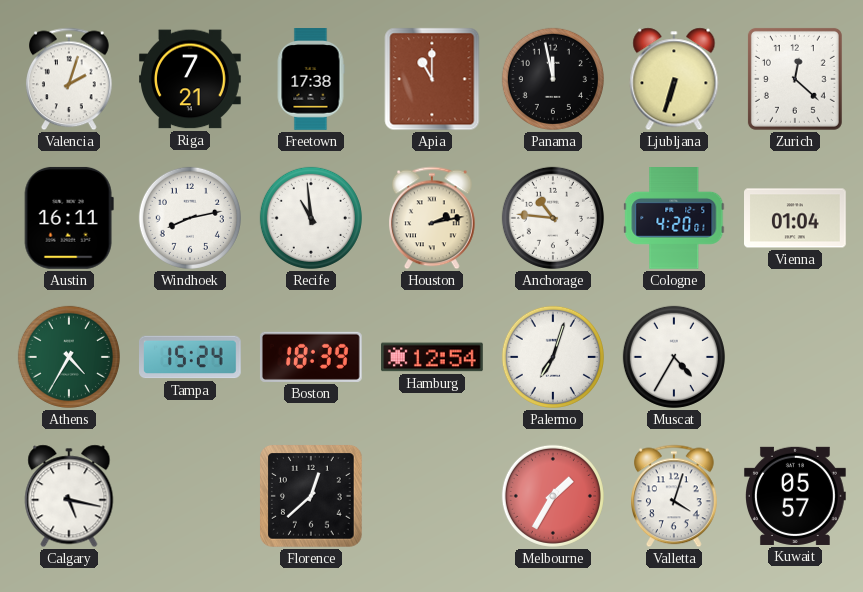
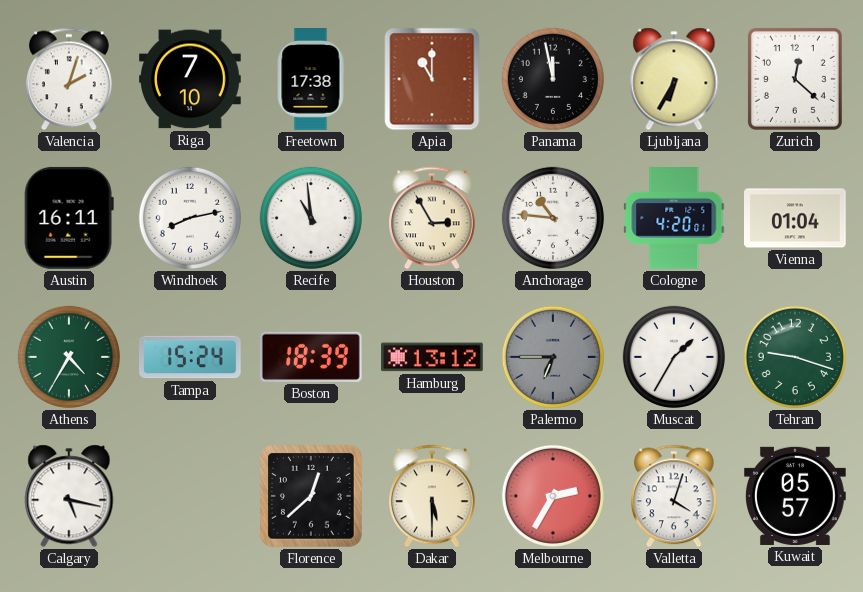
Riga: 7:21 -> 7:10
Ljubljana: 6:33 -> 6:35
Houston: 2:13 -> 2:55
Hamburg: 12:54 -> 13:12
Palermo: 7:03 -> 6:45
Palermo dial: white -> grey
Muscat: 4:35 -> 1:35
Tehran: none -> 9:18
Dakar: none -> 5:30
Melbourne: 1:35 -> 2:35
